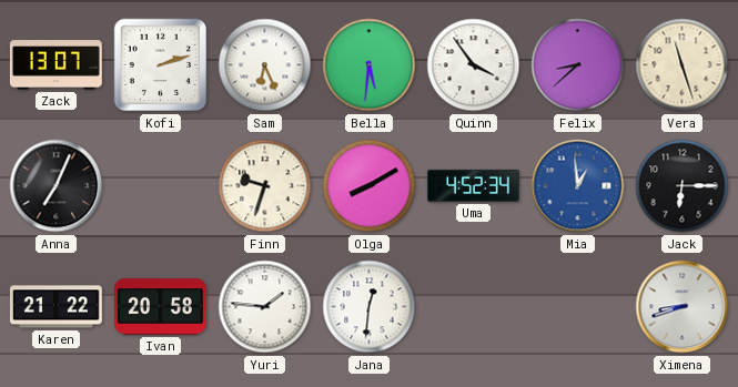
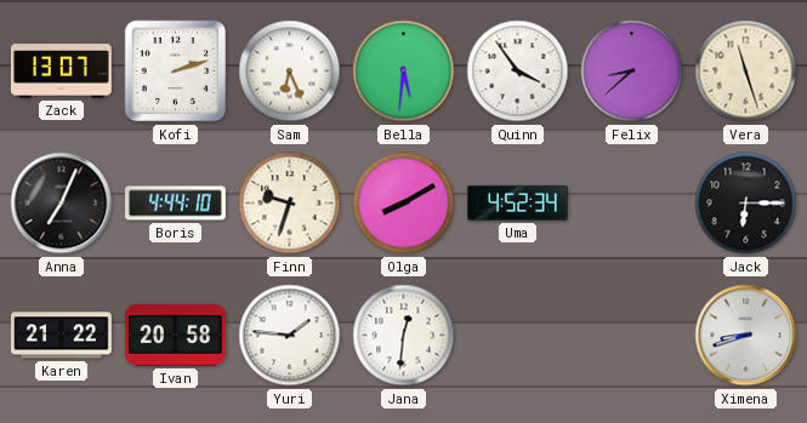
Boris: none -> 4:44
Mia: 12:59 -> none
